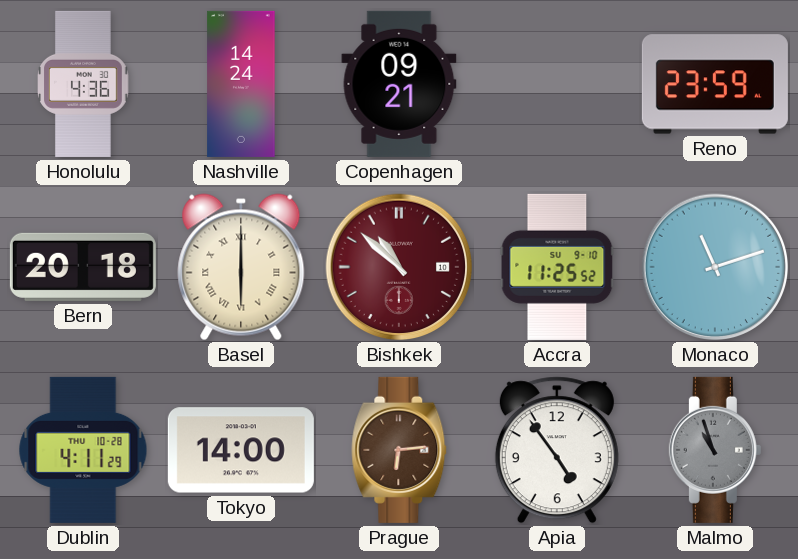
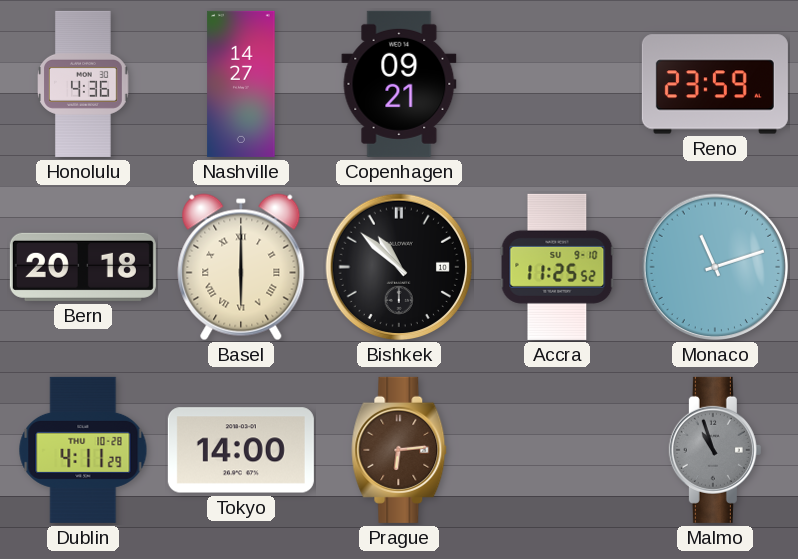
Nashville: 14:24 -> 14:27
Bishkek dial: burgundy -> black
Apia: 4:54 -> none
